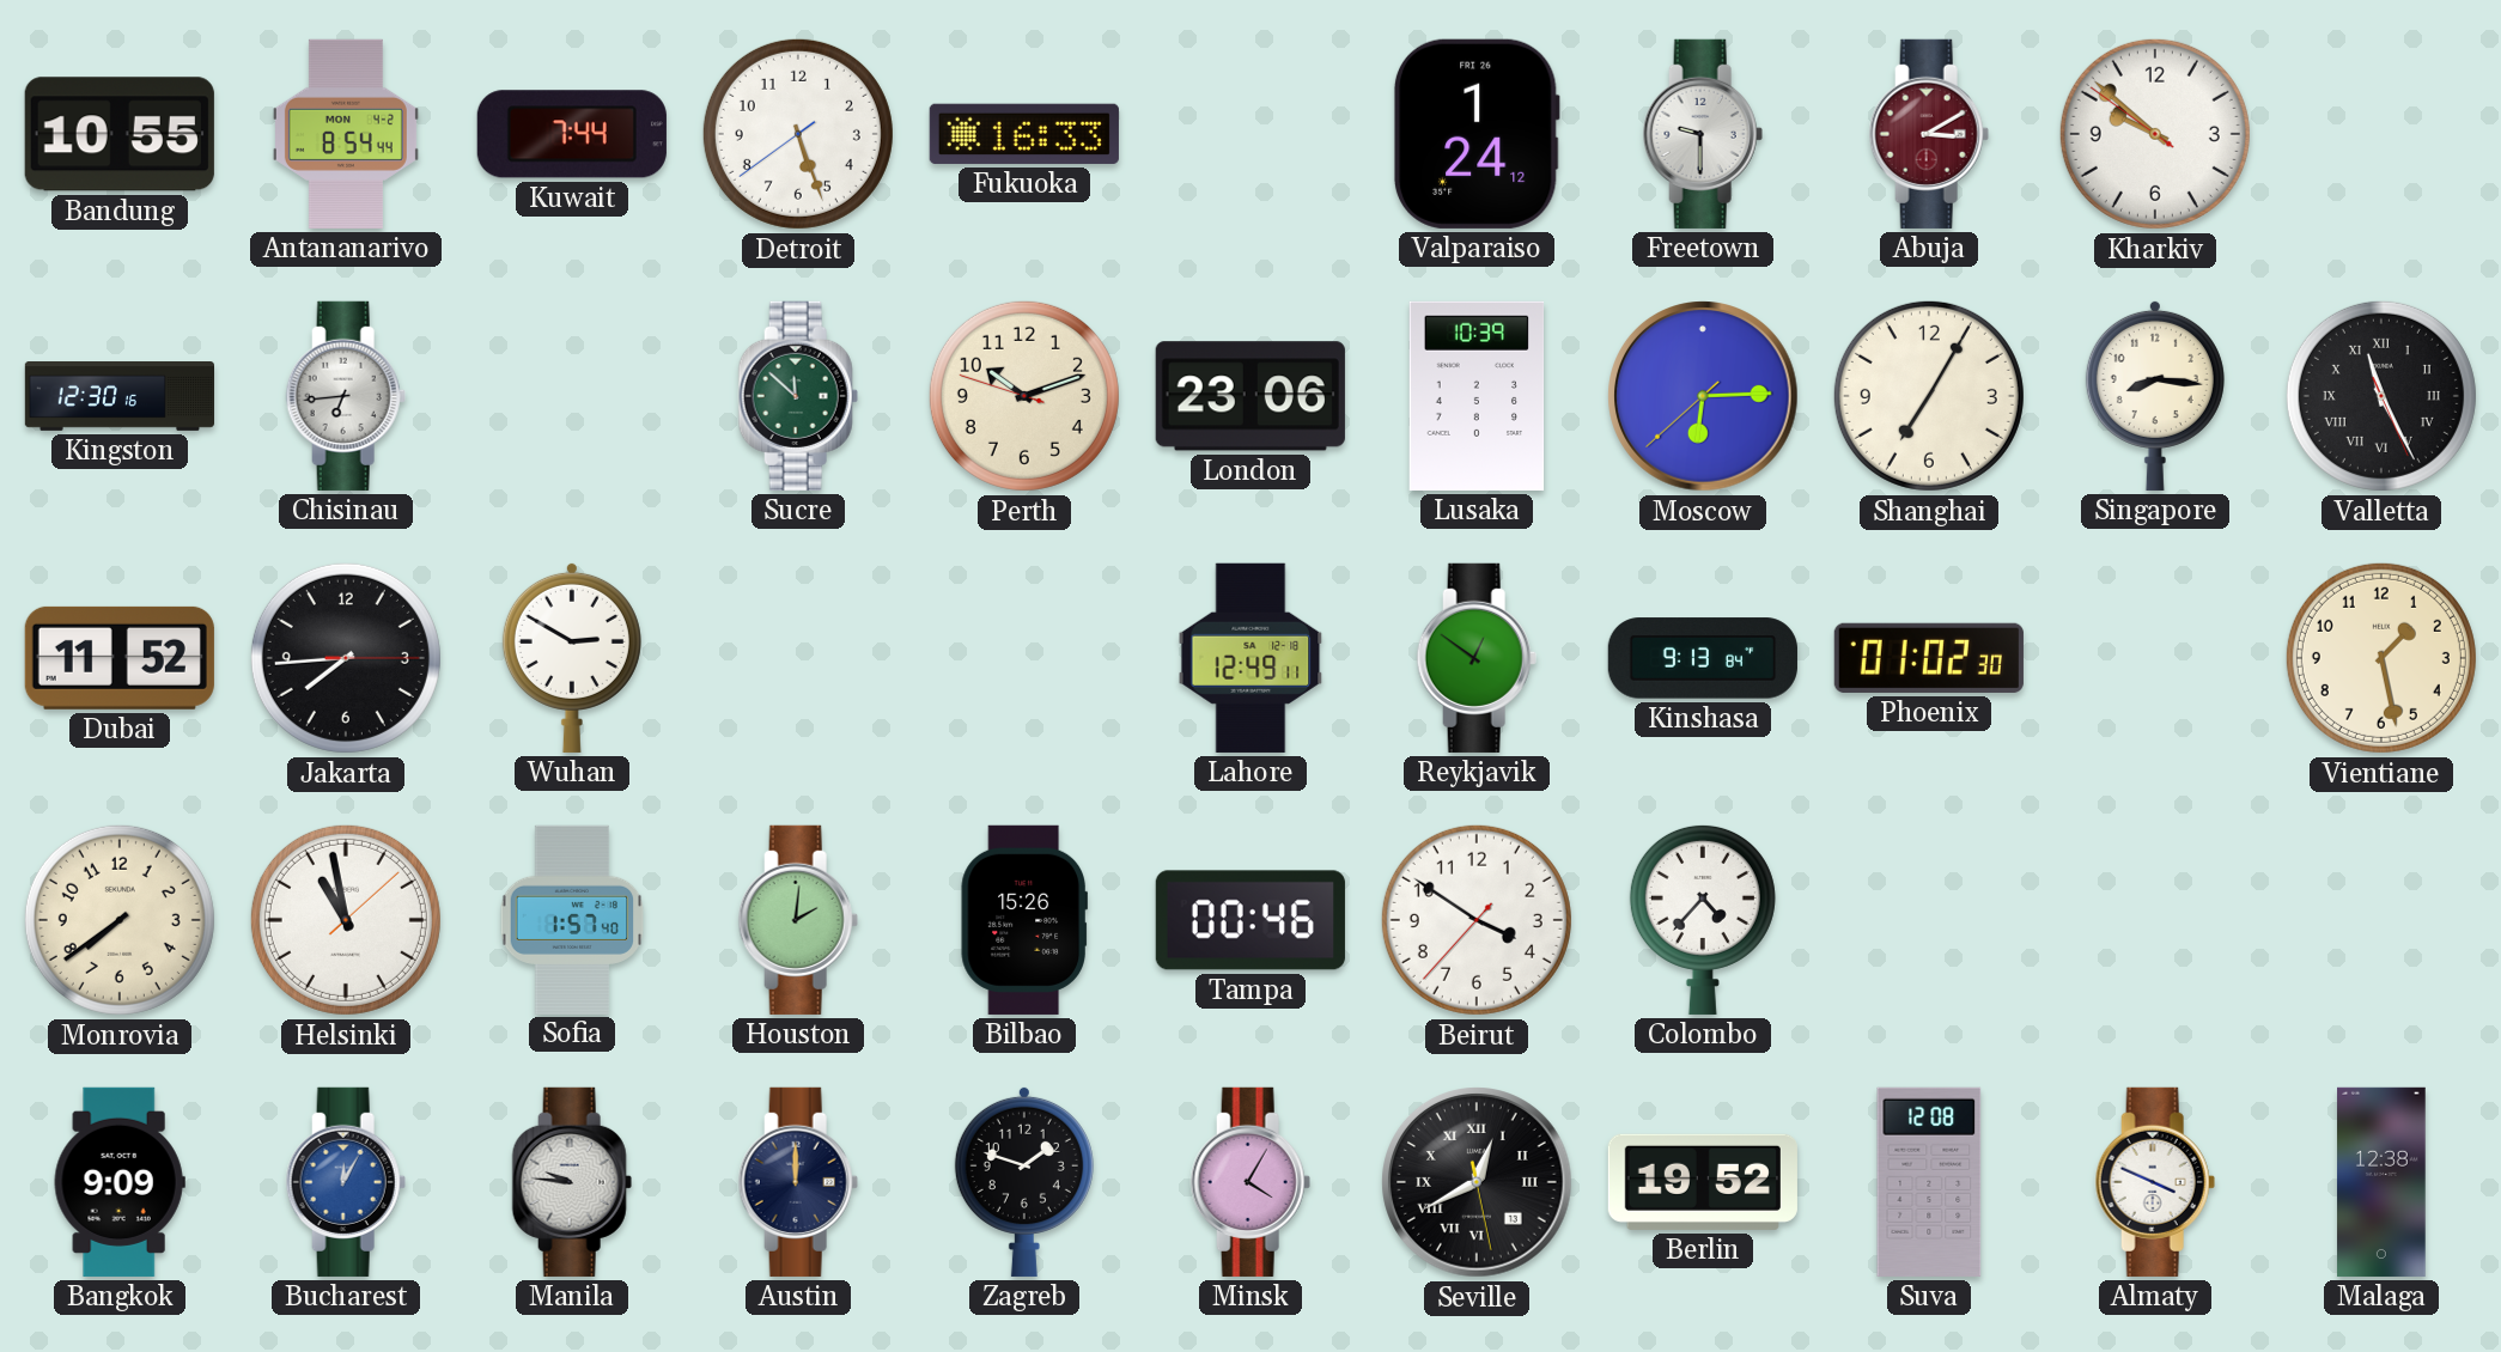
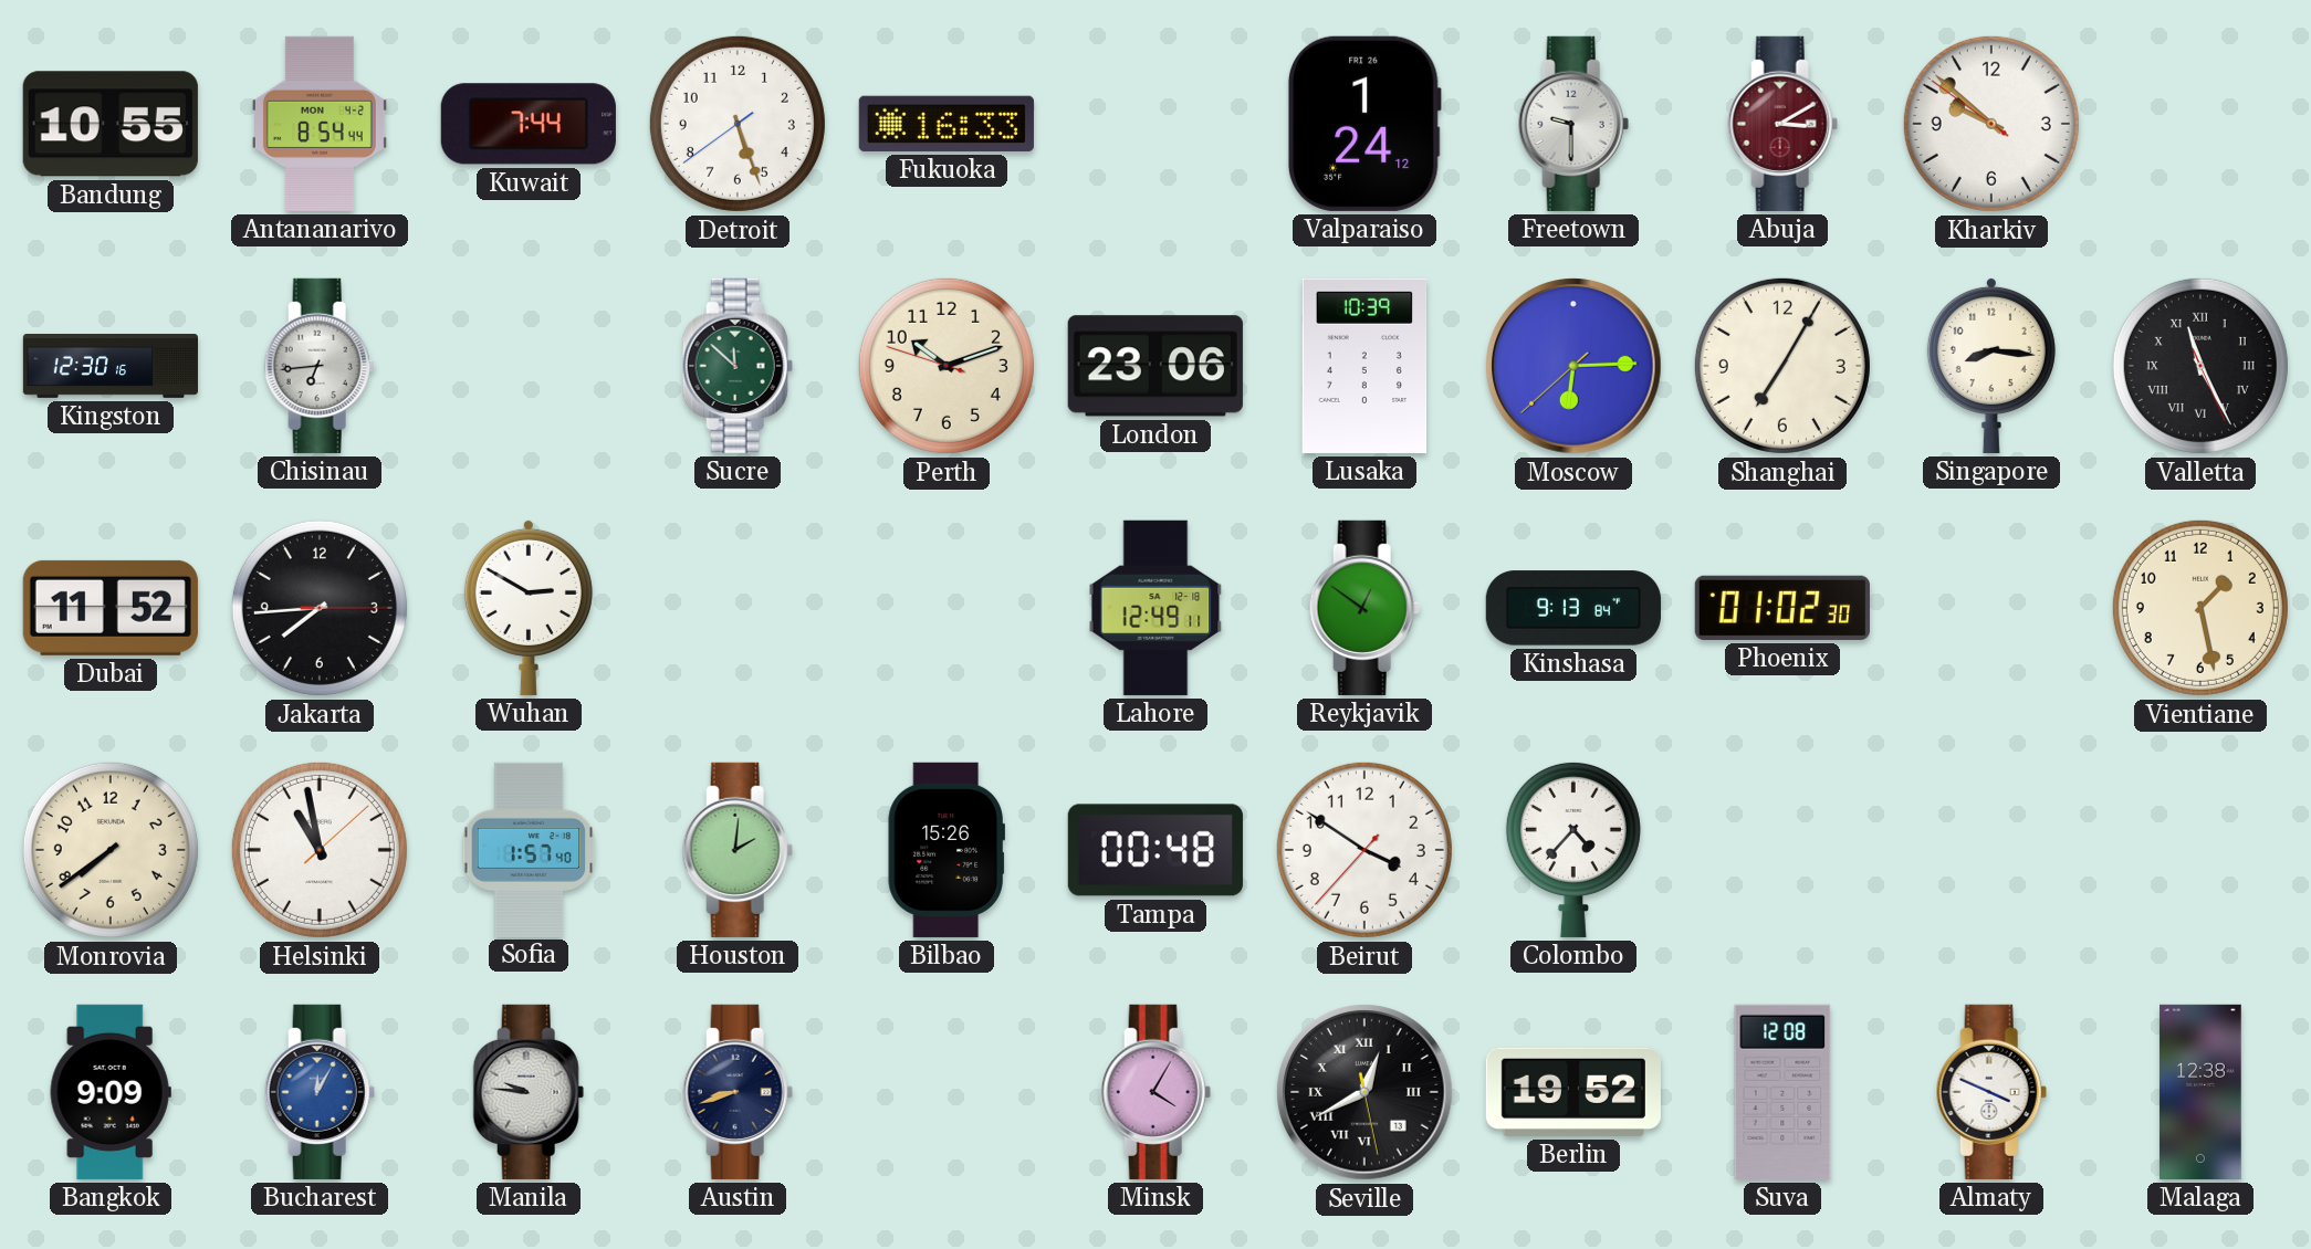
Tampa: 00:46 -> 00:48
Austin: 12:00 -> 8:42
Zagreb: 1:48 -> none
